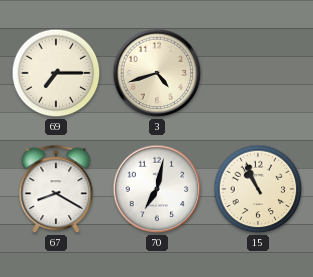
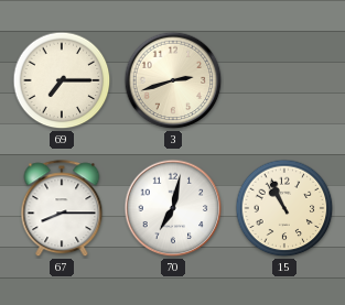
3: 4:42 -> 2:42
67: 8:20 -> 8:15
